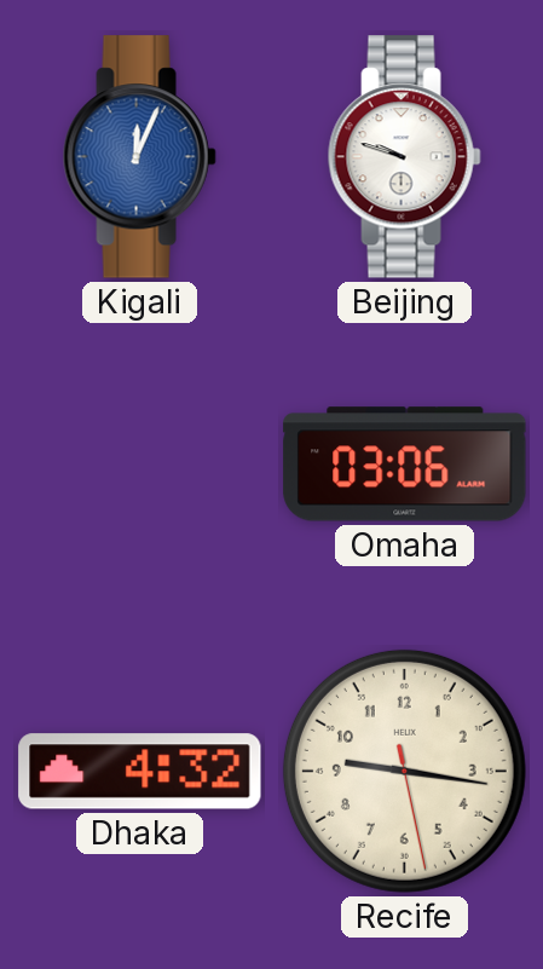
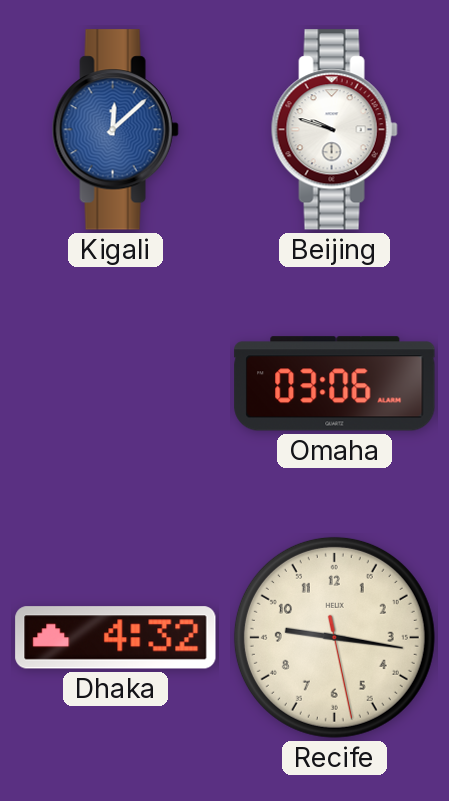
Kigali: 12:04 -> 12:08
